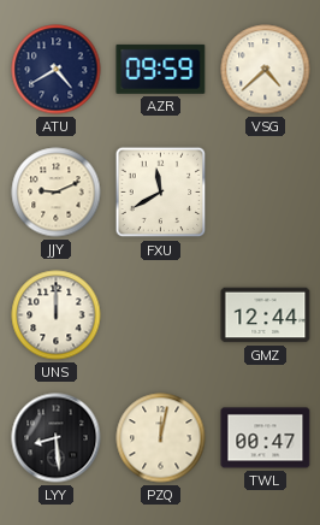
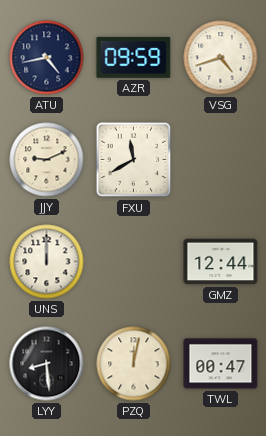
ATU: 4:40 -> 4:43
VSG: 4:38 -> 4:42
